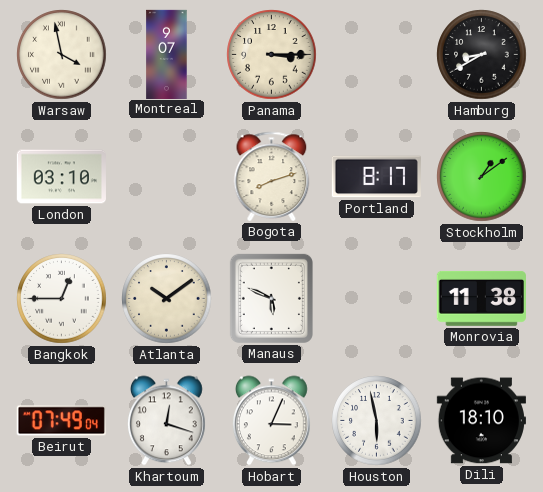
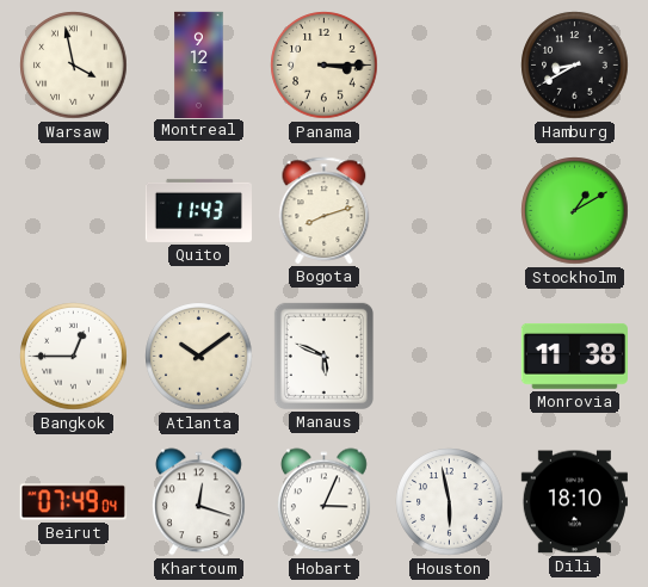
Montreal: 9:07 -> 9:12
London: 03:10 -> none
Quito: none -> 11:43
Portland: 8:17 -> none
Stockholm: 1:09 -> 1:10
